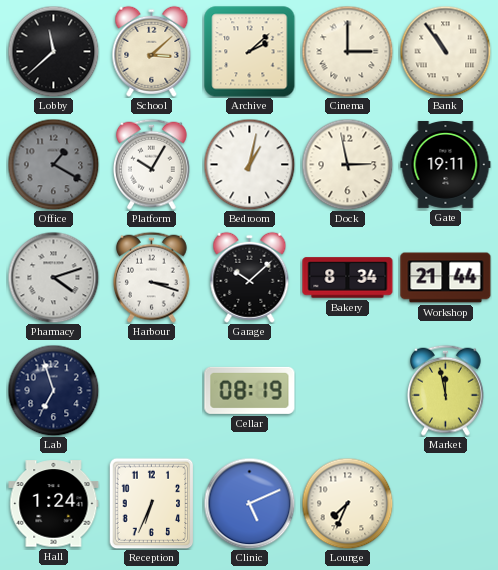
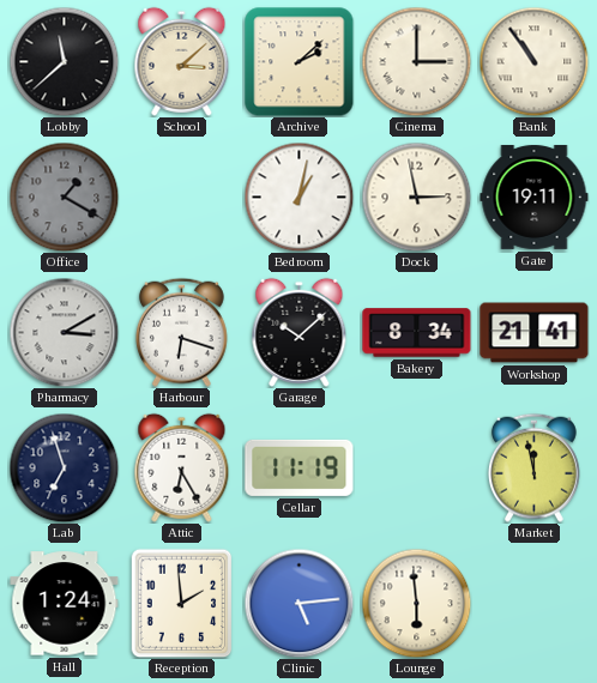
Platform: 10:05 -> none
Pharmacy: 4:12 -> 3:10
Harbour: 3:18 -> 6:18
Workshop: 21:44 -> 21:41
Attic: none -> 6:25
Cellar: 08:19 -> 11:19
Reception: 6:34 -> 1:59
Clinic: 5:11 -> 5:14
Lounge: 7:34 -> 5:59
